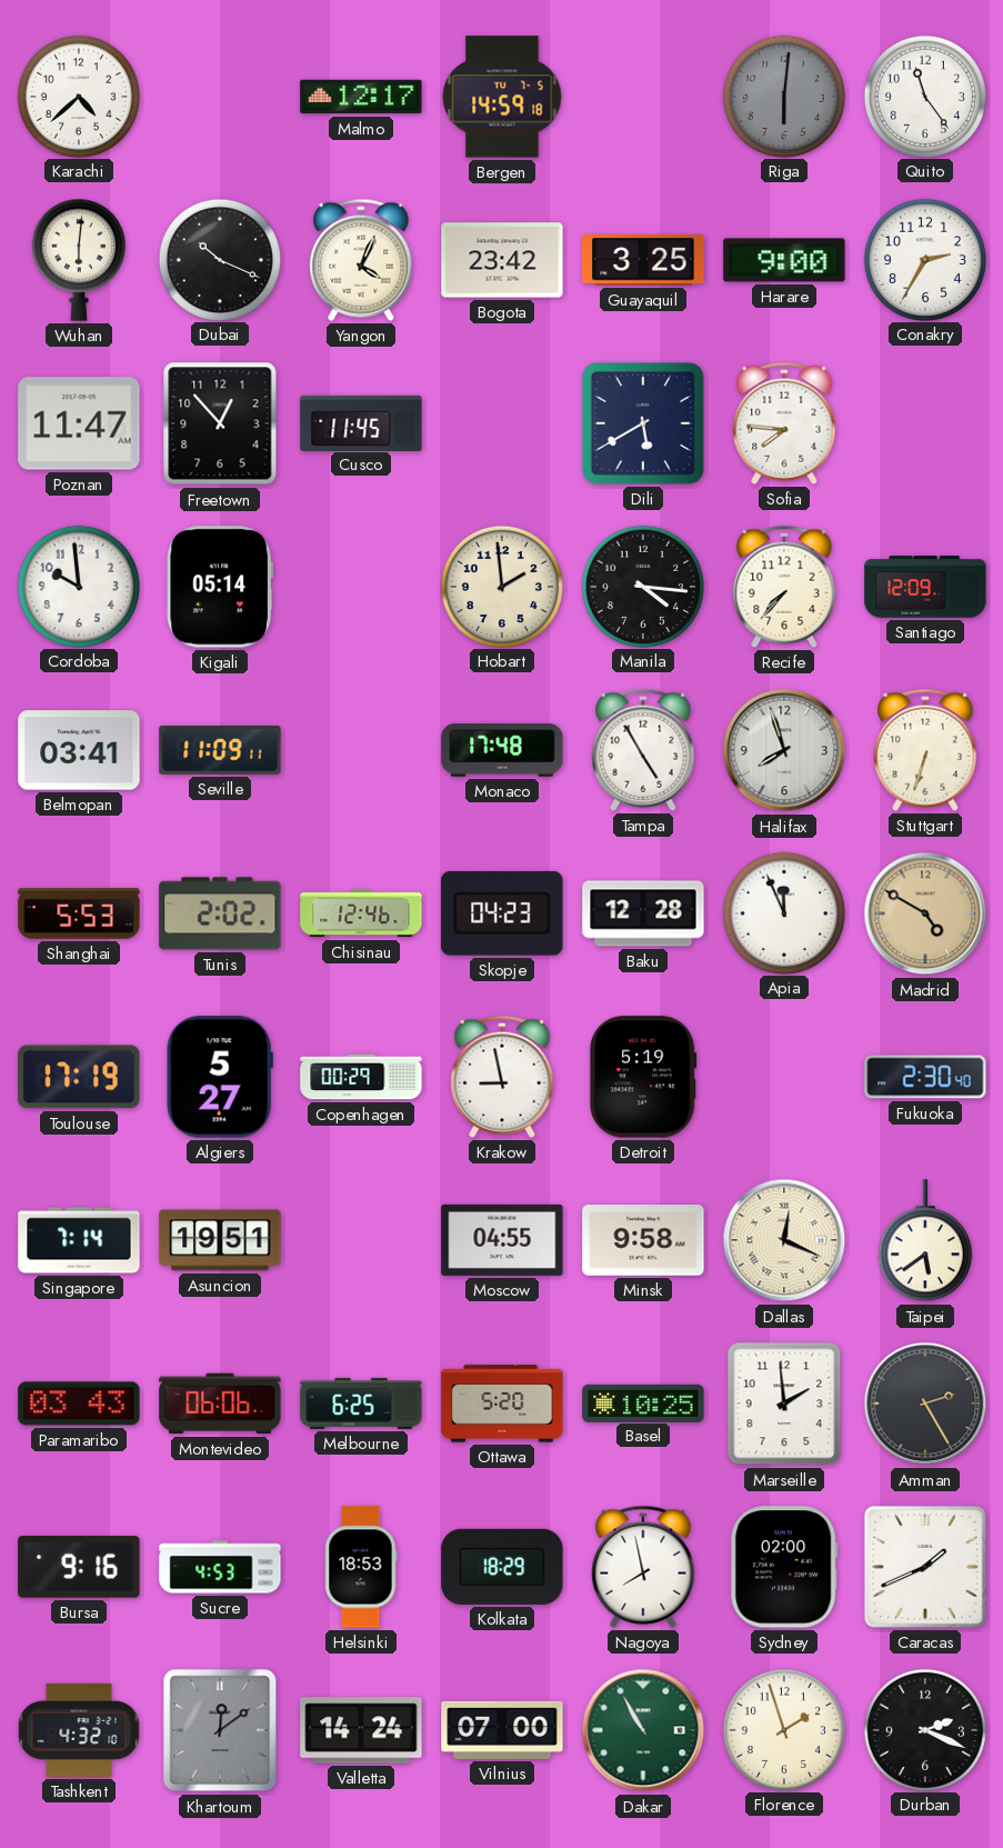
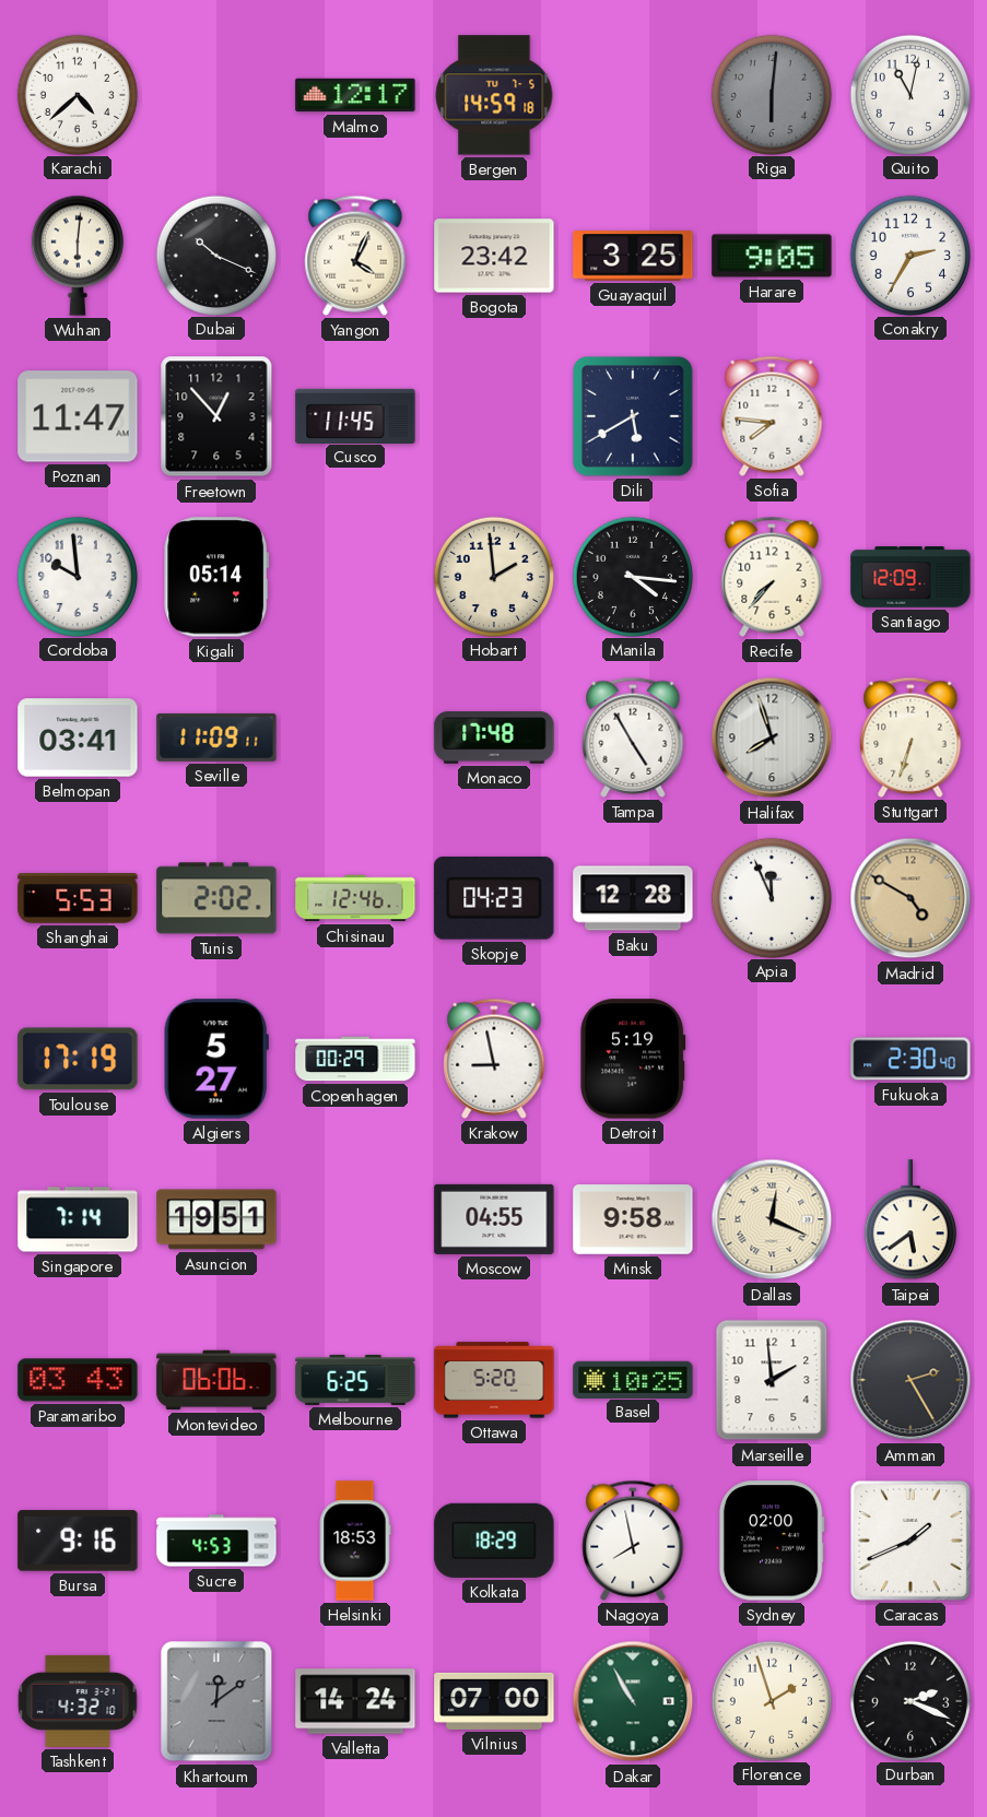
Quito: 11:24 -> 11:02
Harare: 9:00 -> 9:05
